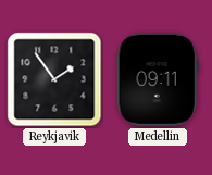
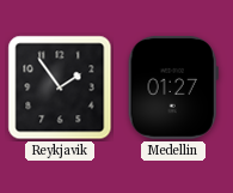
Medellin: 09:11 -> 01:27
